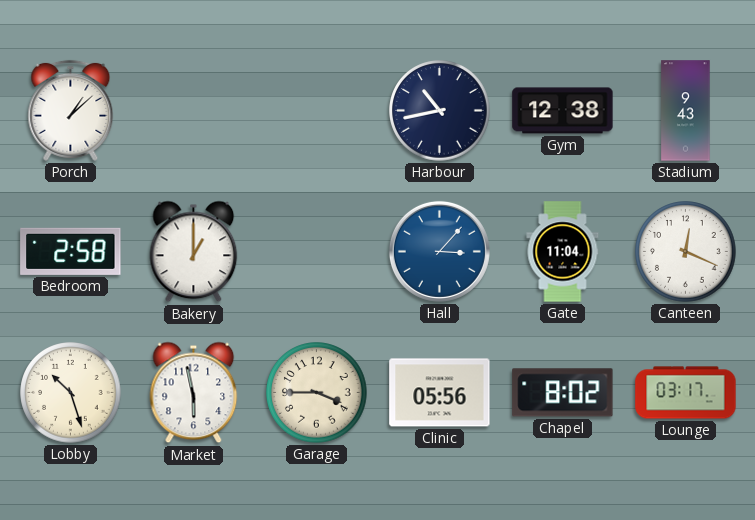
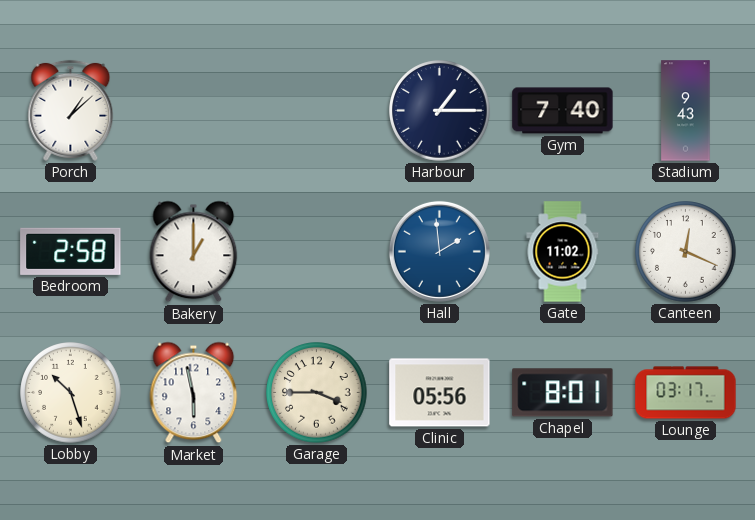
Harbour: 10:43 -> 1:15
Gym: 12:38 -> 7:40
Hall: 3:07 -> 1:59
Gate: 11:04 -> 11:02
Chapel: 8:02 -> 8:01
